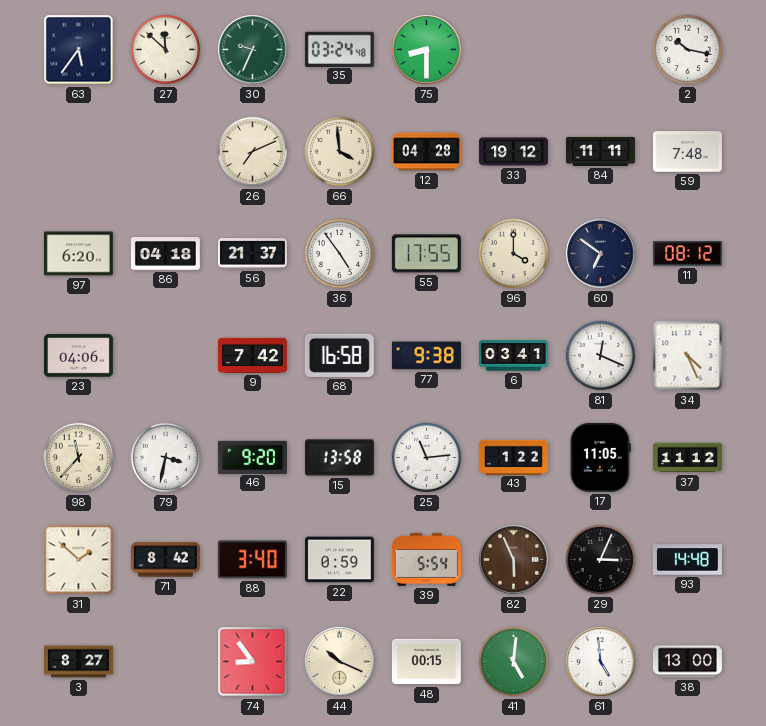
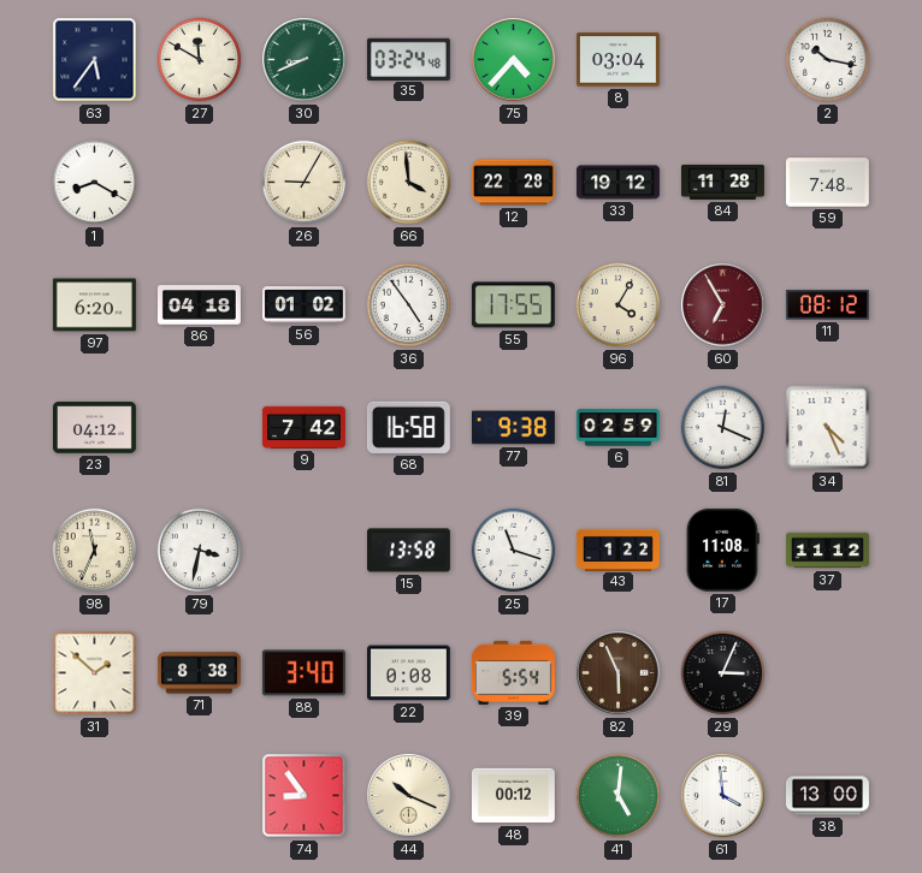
27: 11:52 -> 11:50
30: 9:34 -> 8:41
75: 8:30 -> 4:37
8: none -> 03:04
1: none -> 8:20
26: 7:11 -> 9:05
12: 04:28 -> 22:28
84: 11:11 -> 11:28
56: 21:37 -> 01:02
96: 4:00 -> 4:05
60: 6:51 -> 6:55
60 dial: navy -> burgundy
23: 04:06 -> 04:12
6: 03:41 -> 02:59
98: 11:37 -> 11:34
46: 9:20 -> none
25: 11:14 -> 11:18
17: 11:05 -> 11:08
71: 8:42 -> 8:38
22: 0:59 -> 0:08
93: 14:48 -> none
3: 8:27 -> none
48: 00:15 -> 00:12
61: 4:59 -> 3:59
